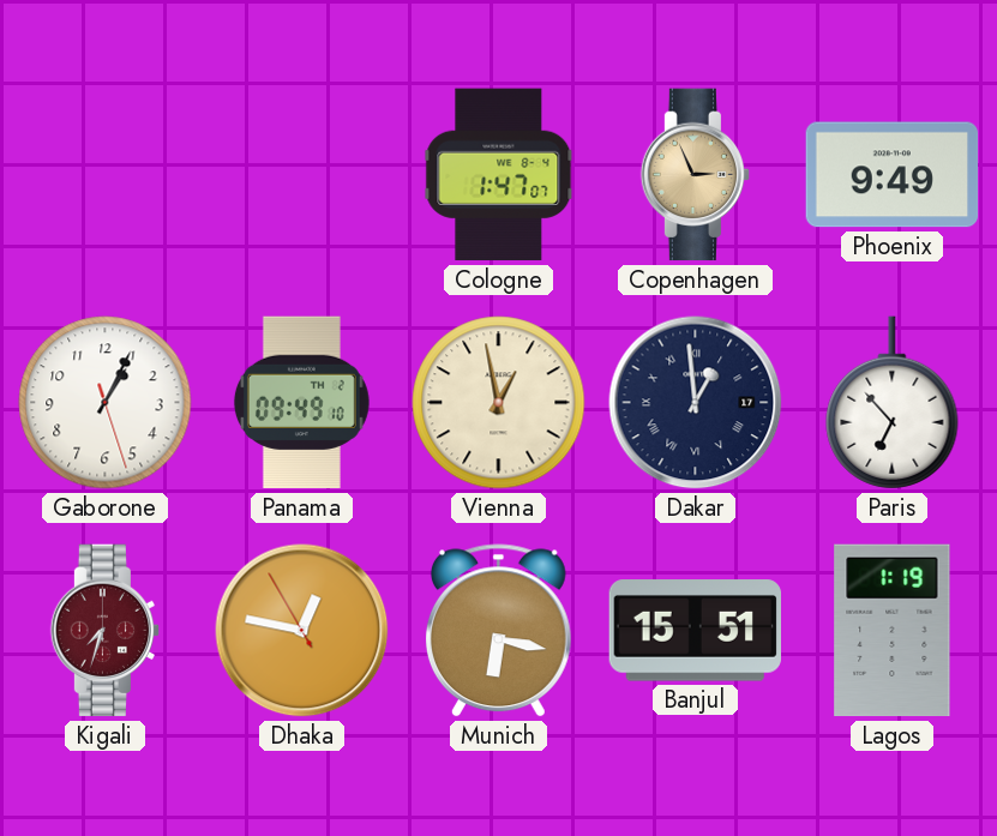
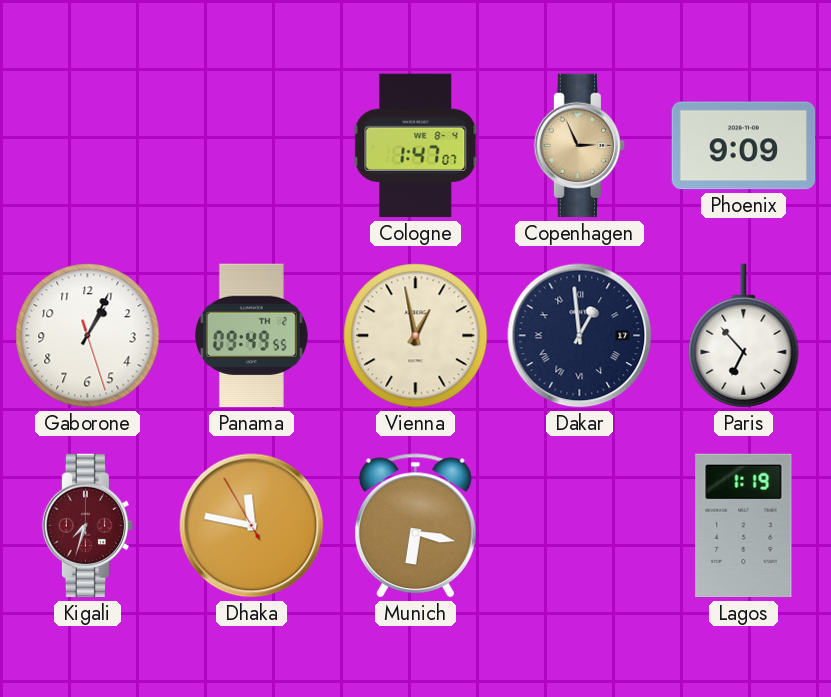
Phoenix: 9:49 -> 9:09
Panama: 09:49:10 -> 09:49:55
Dhaka: 12:46 -> 11:46
Banjul: 15:51 -> none
